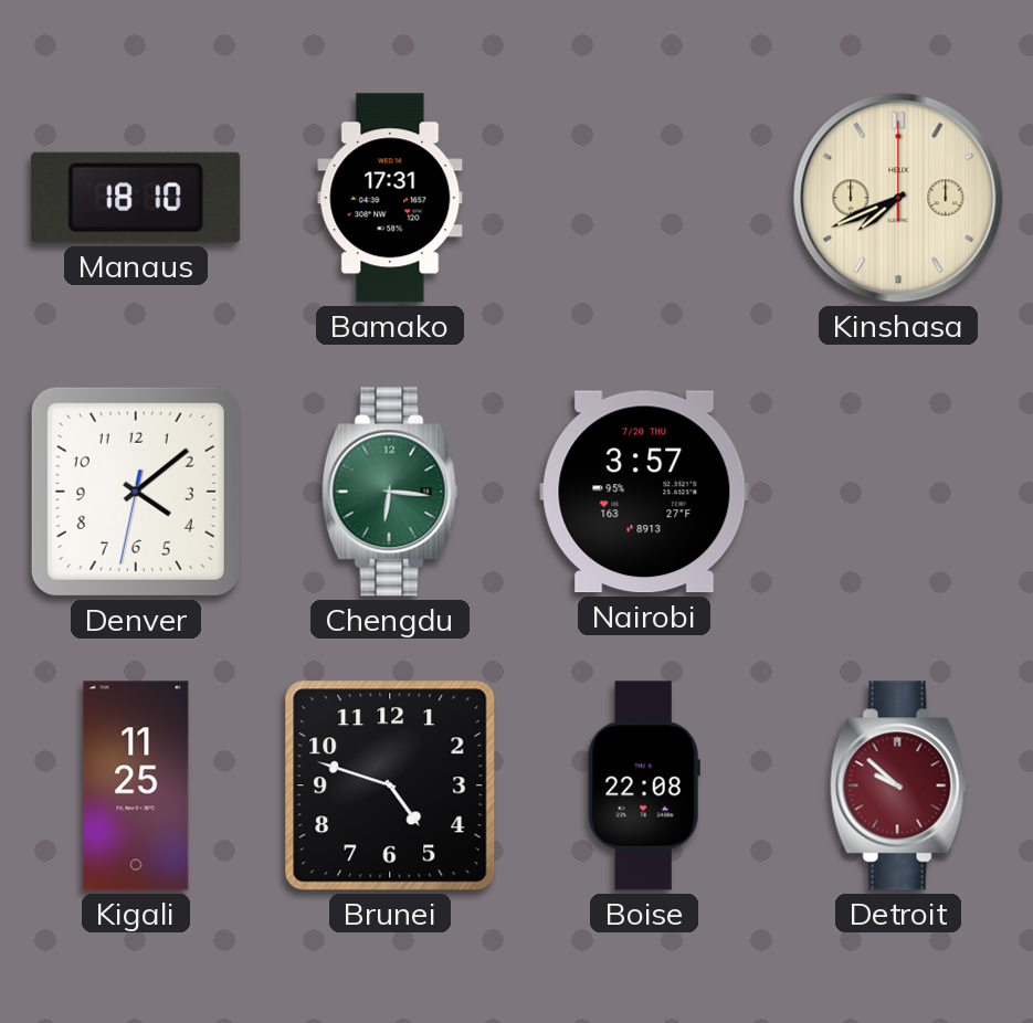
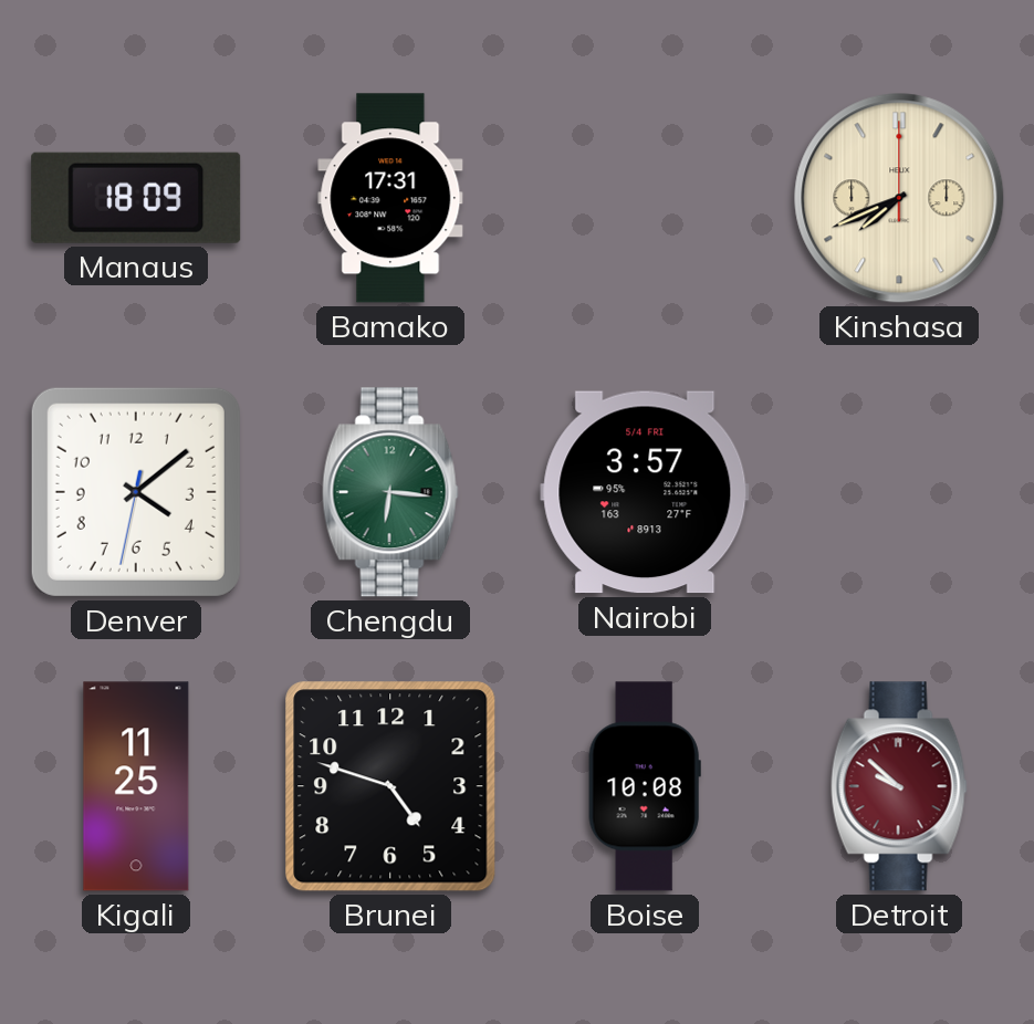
Manaus: 18:10 -> 18:09
Nairobi date: 7/20 THU -> 5/4 FRI
Boise: 22:08 -> 10:08
